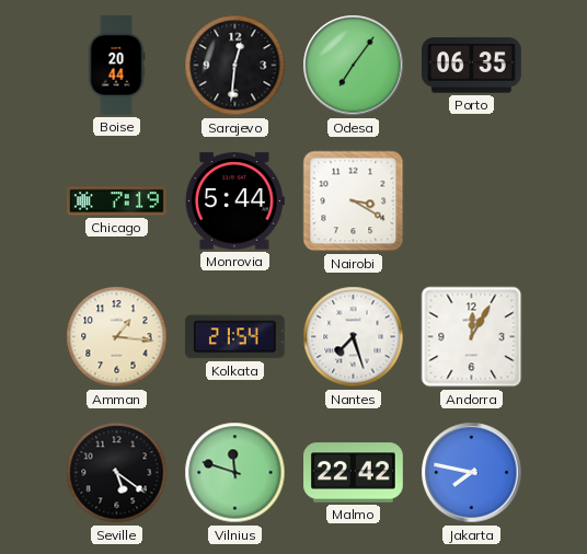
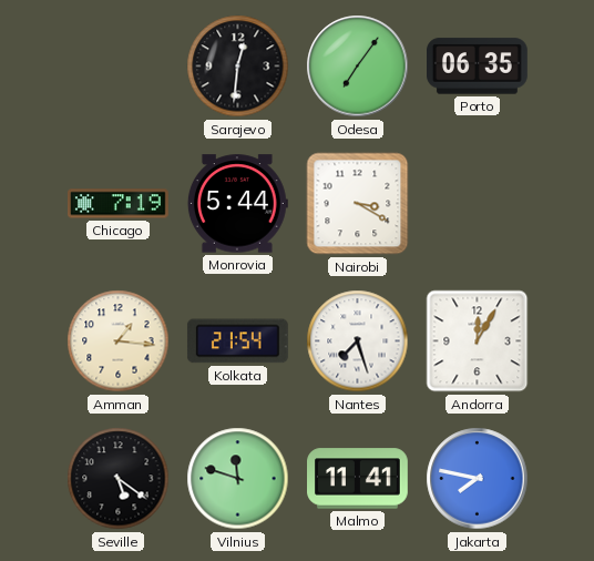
Boise: 20:44 -> none
Malmo: 22:42 -> 11:41
